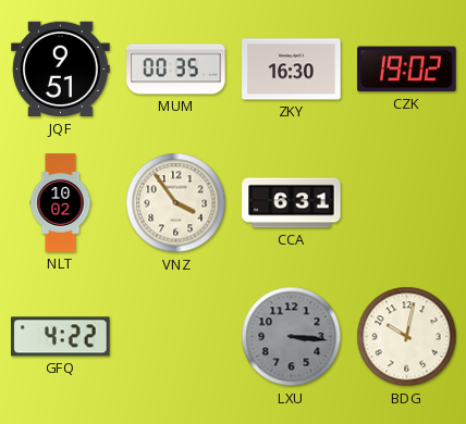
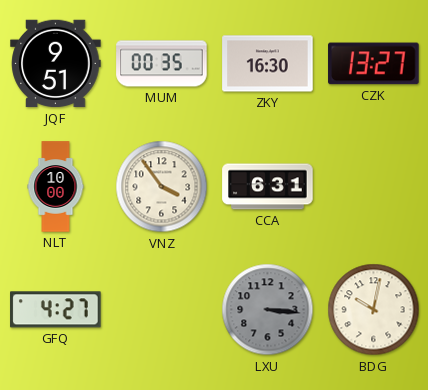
CZK: 19:02 -> 13:27
NLT: 10:02 -> 10:00
GFQ: 4:22 -> 4:27
